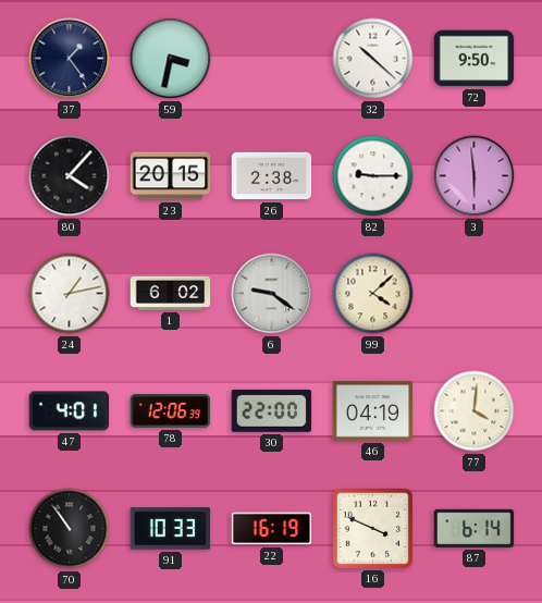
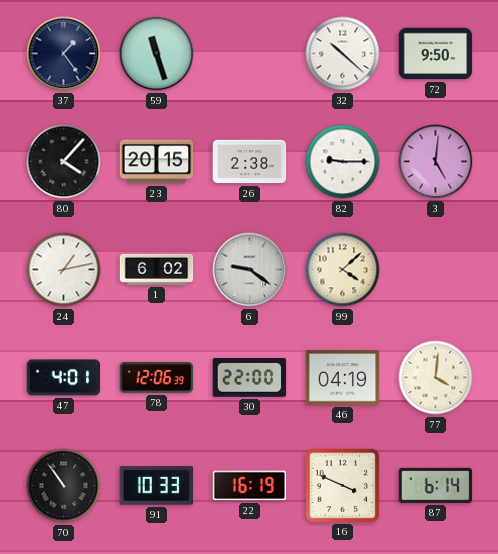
59: 3:32 -> 11:27
3: 5:59 -> 5:01
